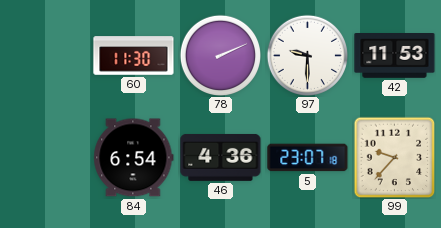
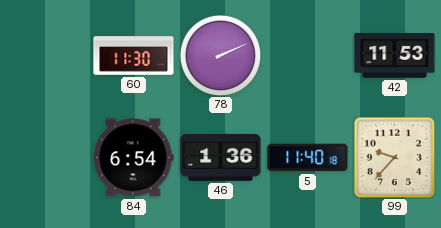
97: 9:30 -> none
46: 4:36 -> 1:36
5: 23:07 -> 11:40
